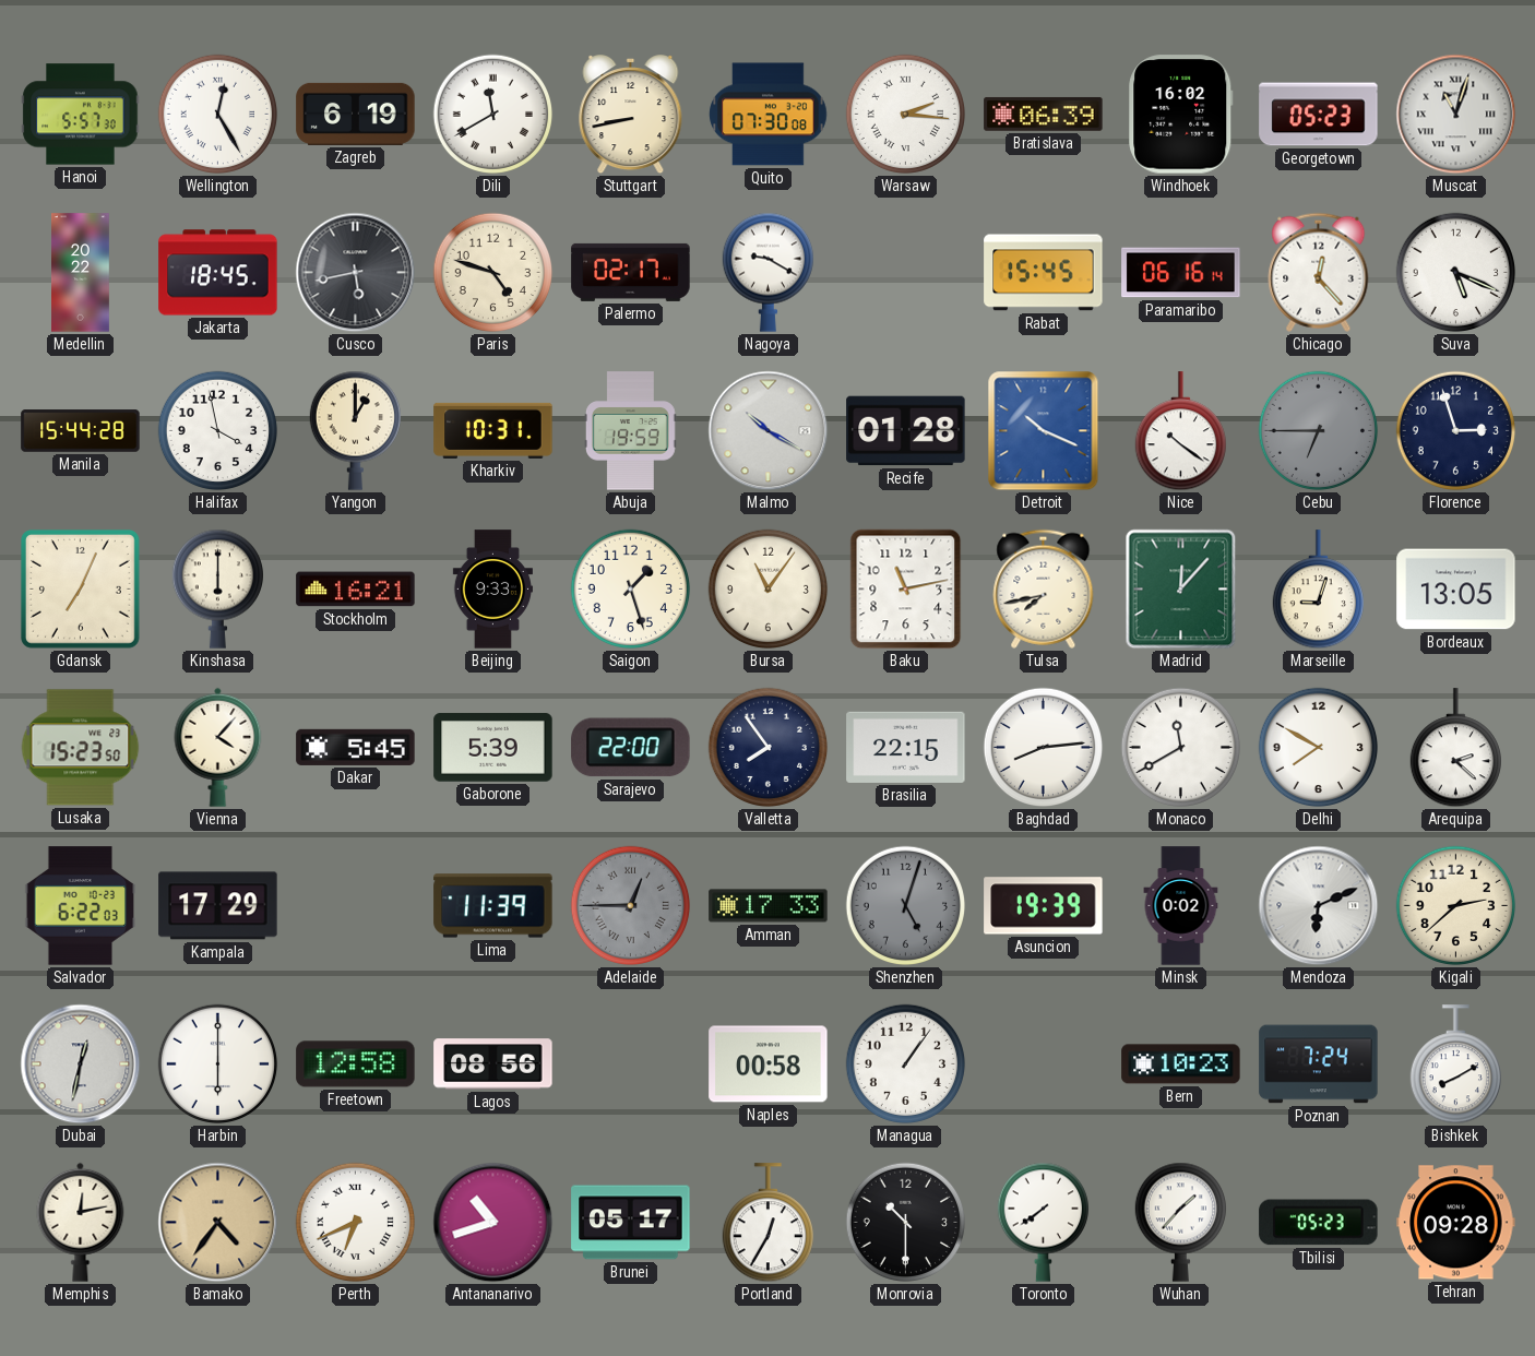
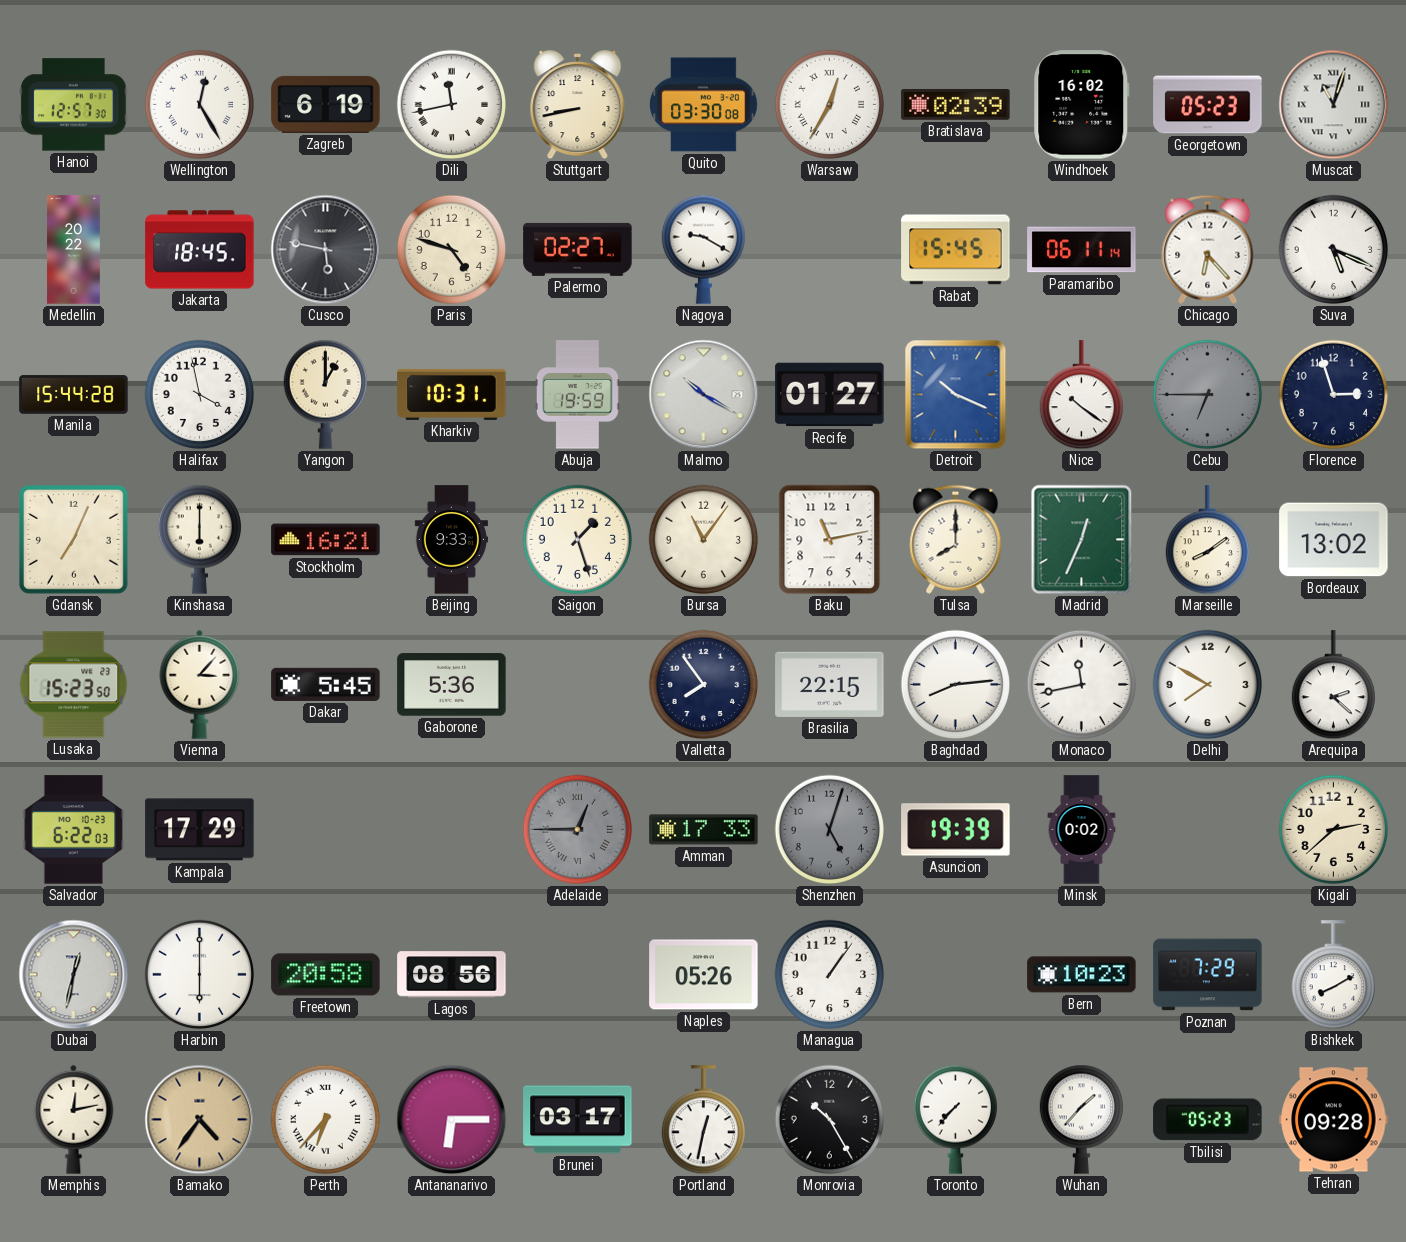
Hanoi: 5:57 -> 12:57
Dili: 11:40 -> 11:43
Quito: 07:30 -> 03:30
Warsaw: 2:16 -> 12:35
Bratislava: 06:39 -> 02:39
Cusco: 5:43 -> 5:47
Palermo: 02:17 -> 02:27
Paramaribo: 06:16 -> 06:11
Chicago: 12:23 -> 6:23
Recife: 01:28 -> 01:27
Tulsa: 7:43 -> 8:00
Madrid: 12:07 -> 12:34
Marseille: 9:03 -> 8:09
Bordeaux: 13:05 -> 13:02
Vienna: 4:07 -> 3:07
Gaborone: 5:39 -> 5:36
Sarajevo: 22:00 -> none
Monaco: 11:40 -> 11:43
Lima: 11:39 -> none
Mendoza: 6:11 -> none
Freetown: 12:58 -> 20:58
Naples: 00:58 -> 05:26
Poznan: 7:24 -> 7:29
Perth: 6:41 -> 6:37
Antananarivo: 10:42 -> 6:15
Brunei: 05:17 -> 03:17
Portland: 12:35 -> 12:32
Monrovia: 10:30 -> 10:25
Toronto: 7:39 -> 7:37
